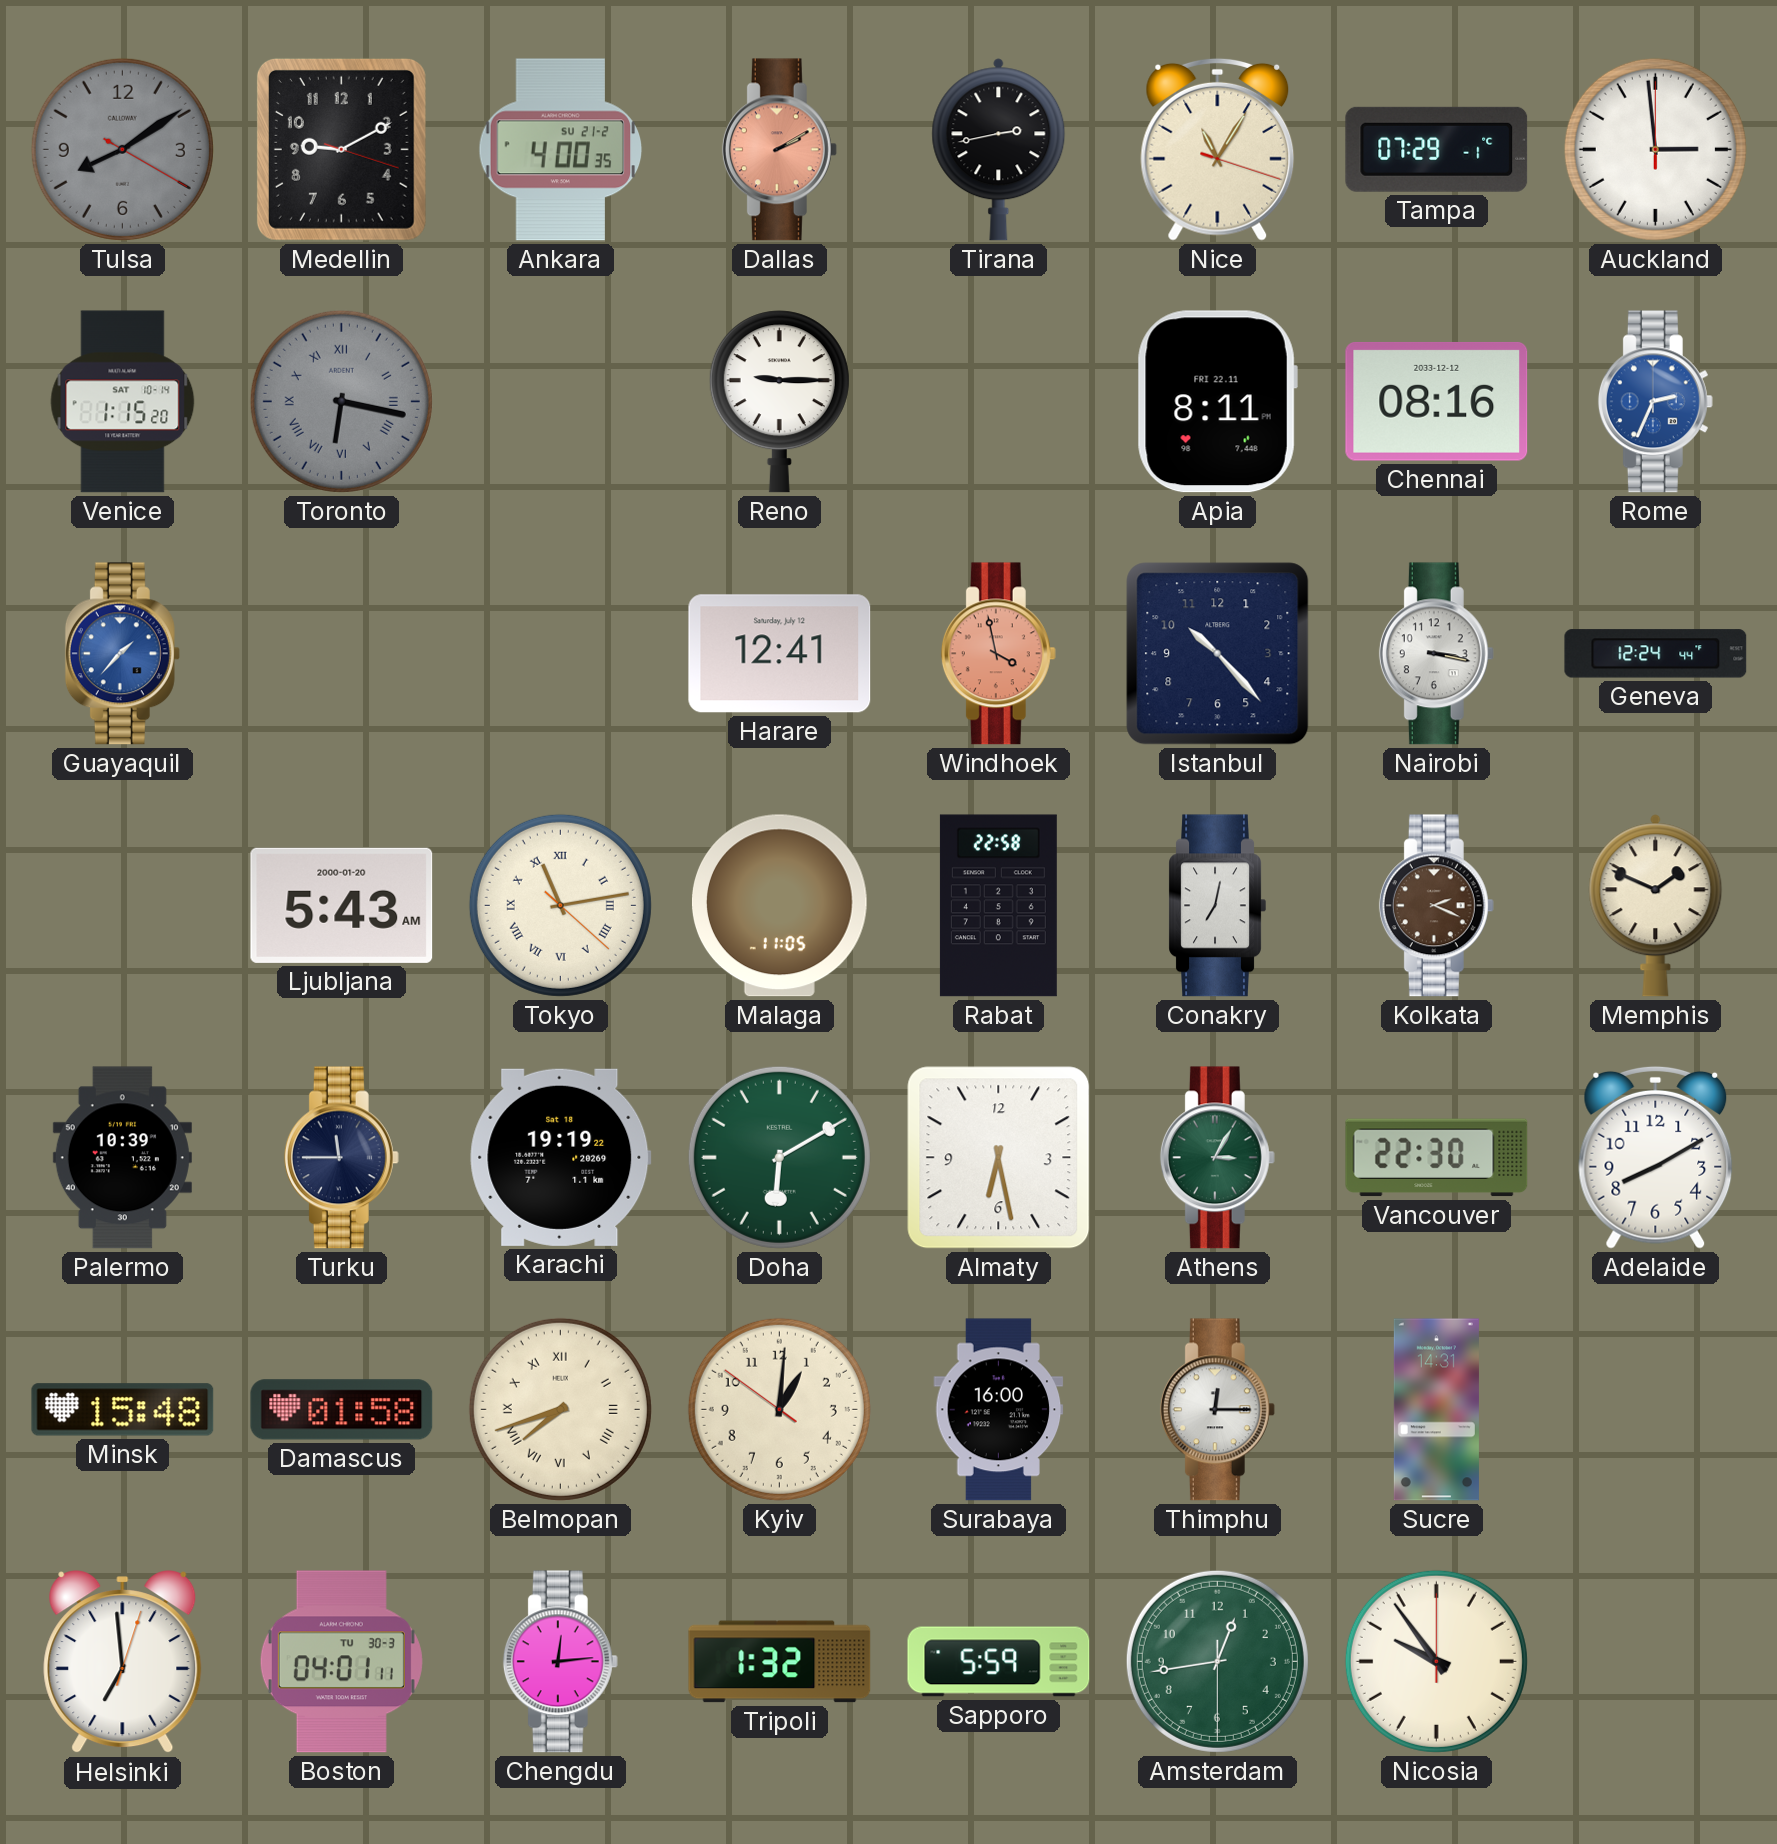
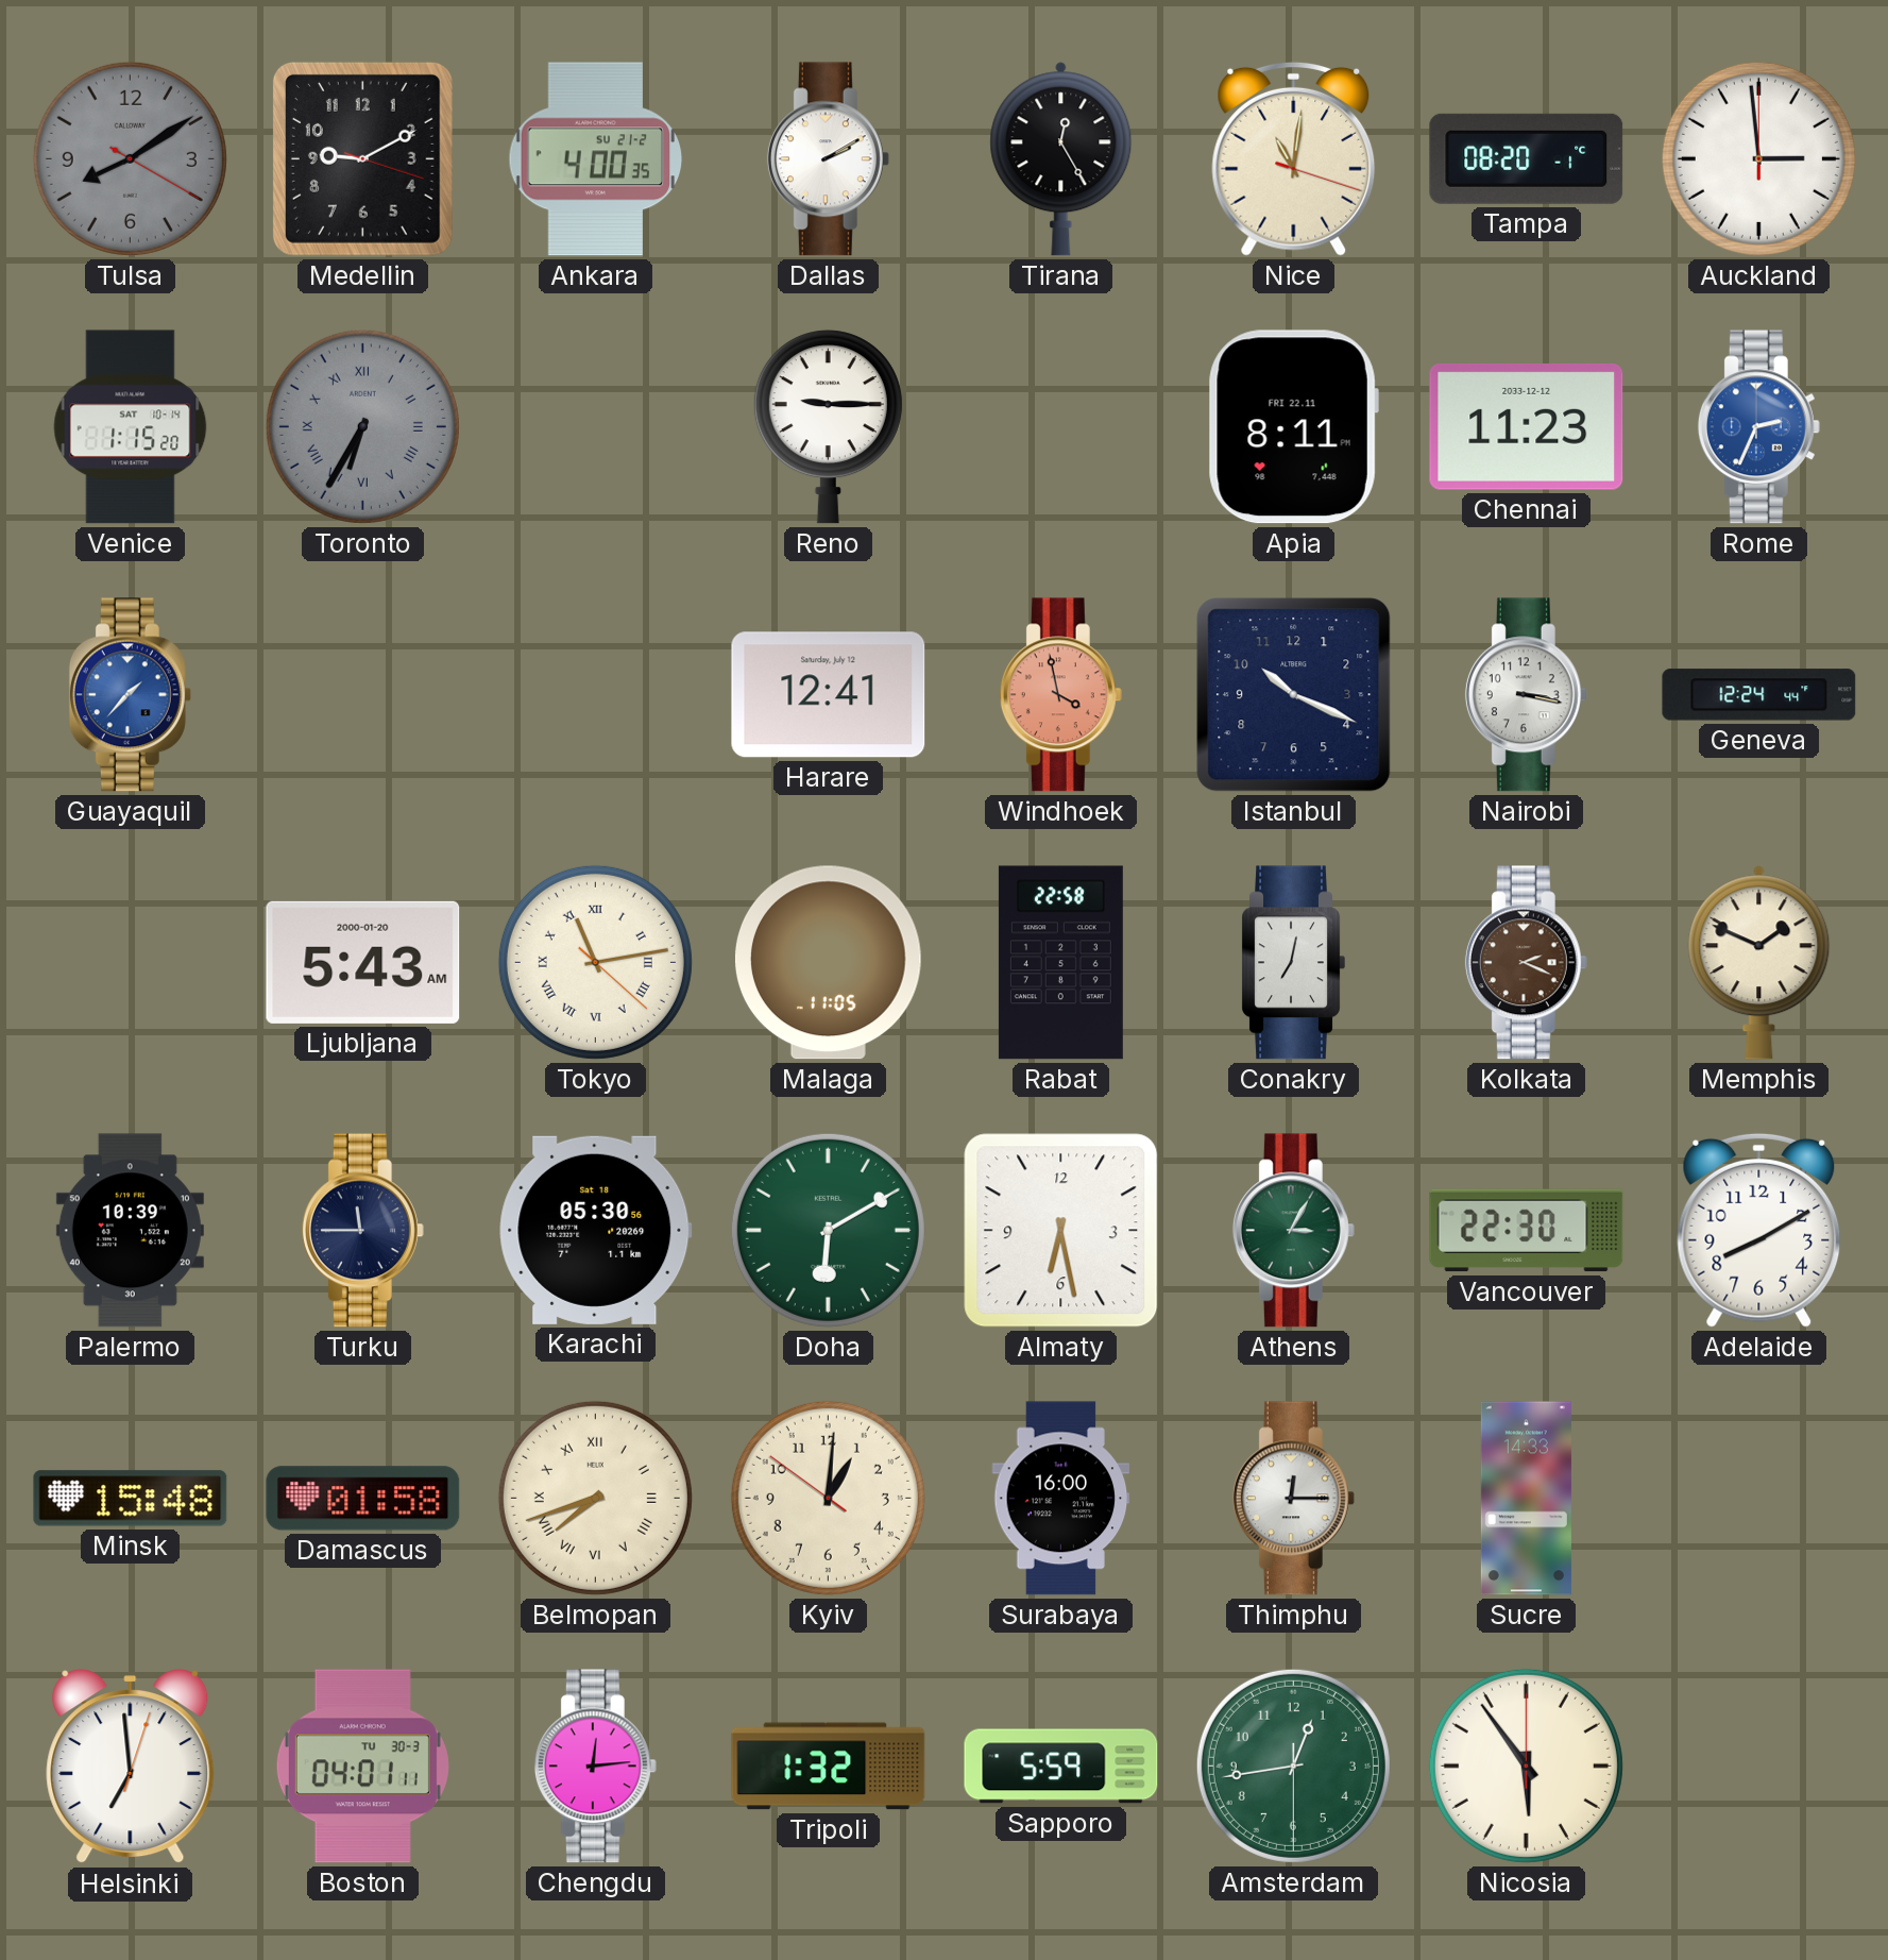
Dallas dial: salmon -> white
Tirana: 2:43 -> 12:25
Nice: 11:05 -> 11:01
Tampa: 07:29 -> 08:20
Toronto: 6:17 -> 6:35
Chennai: 08:16 -> 11:23
Istanbul: 10:23 -> 10:19
Karachi: 19:19 -> 05:30
Sucre: 14:31 -> 14:33
Nicosia: 9:54 -> 5:54
